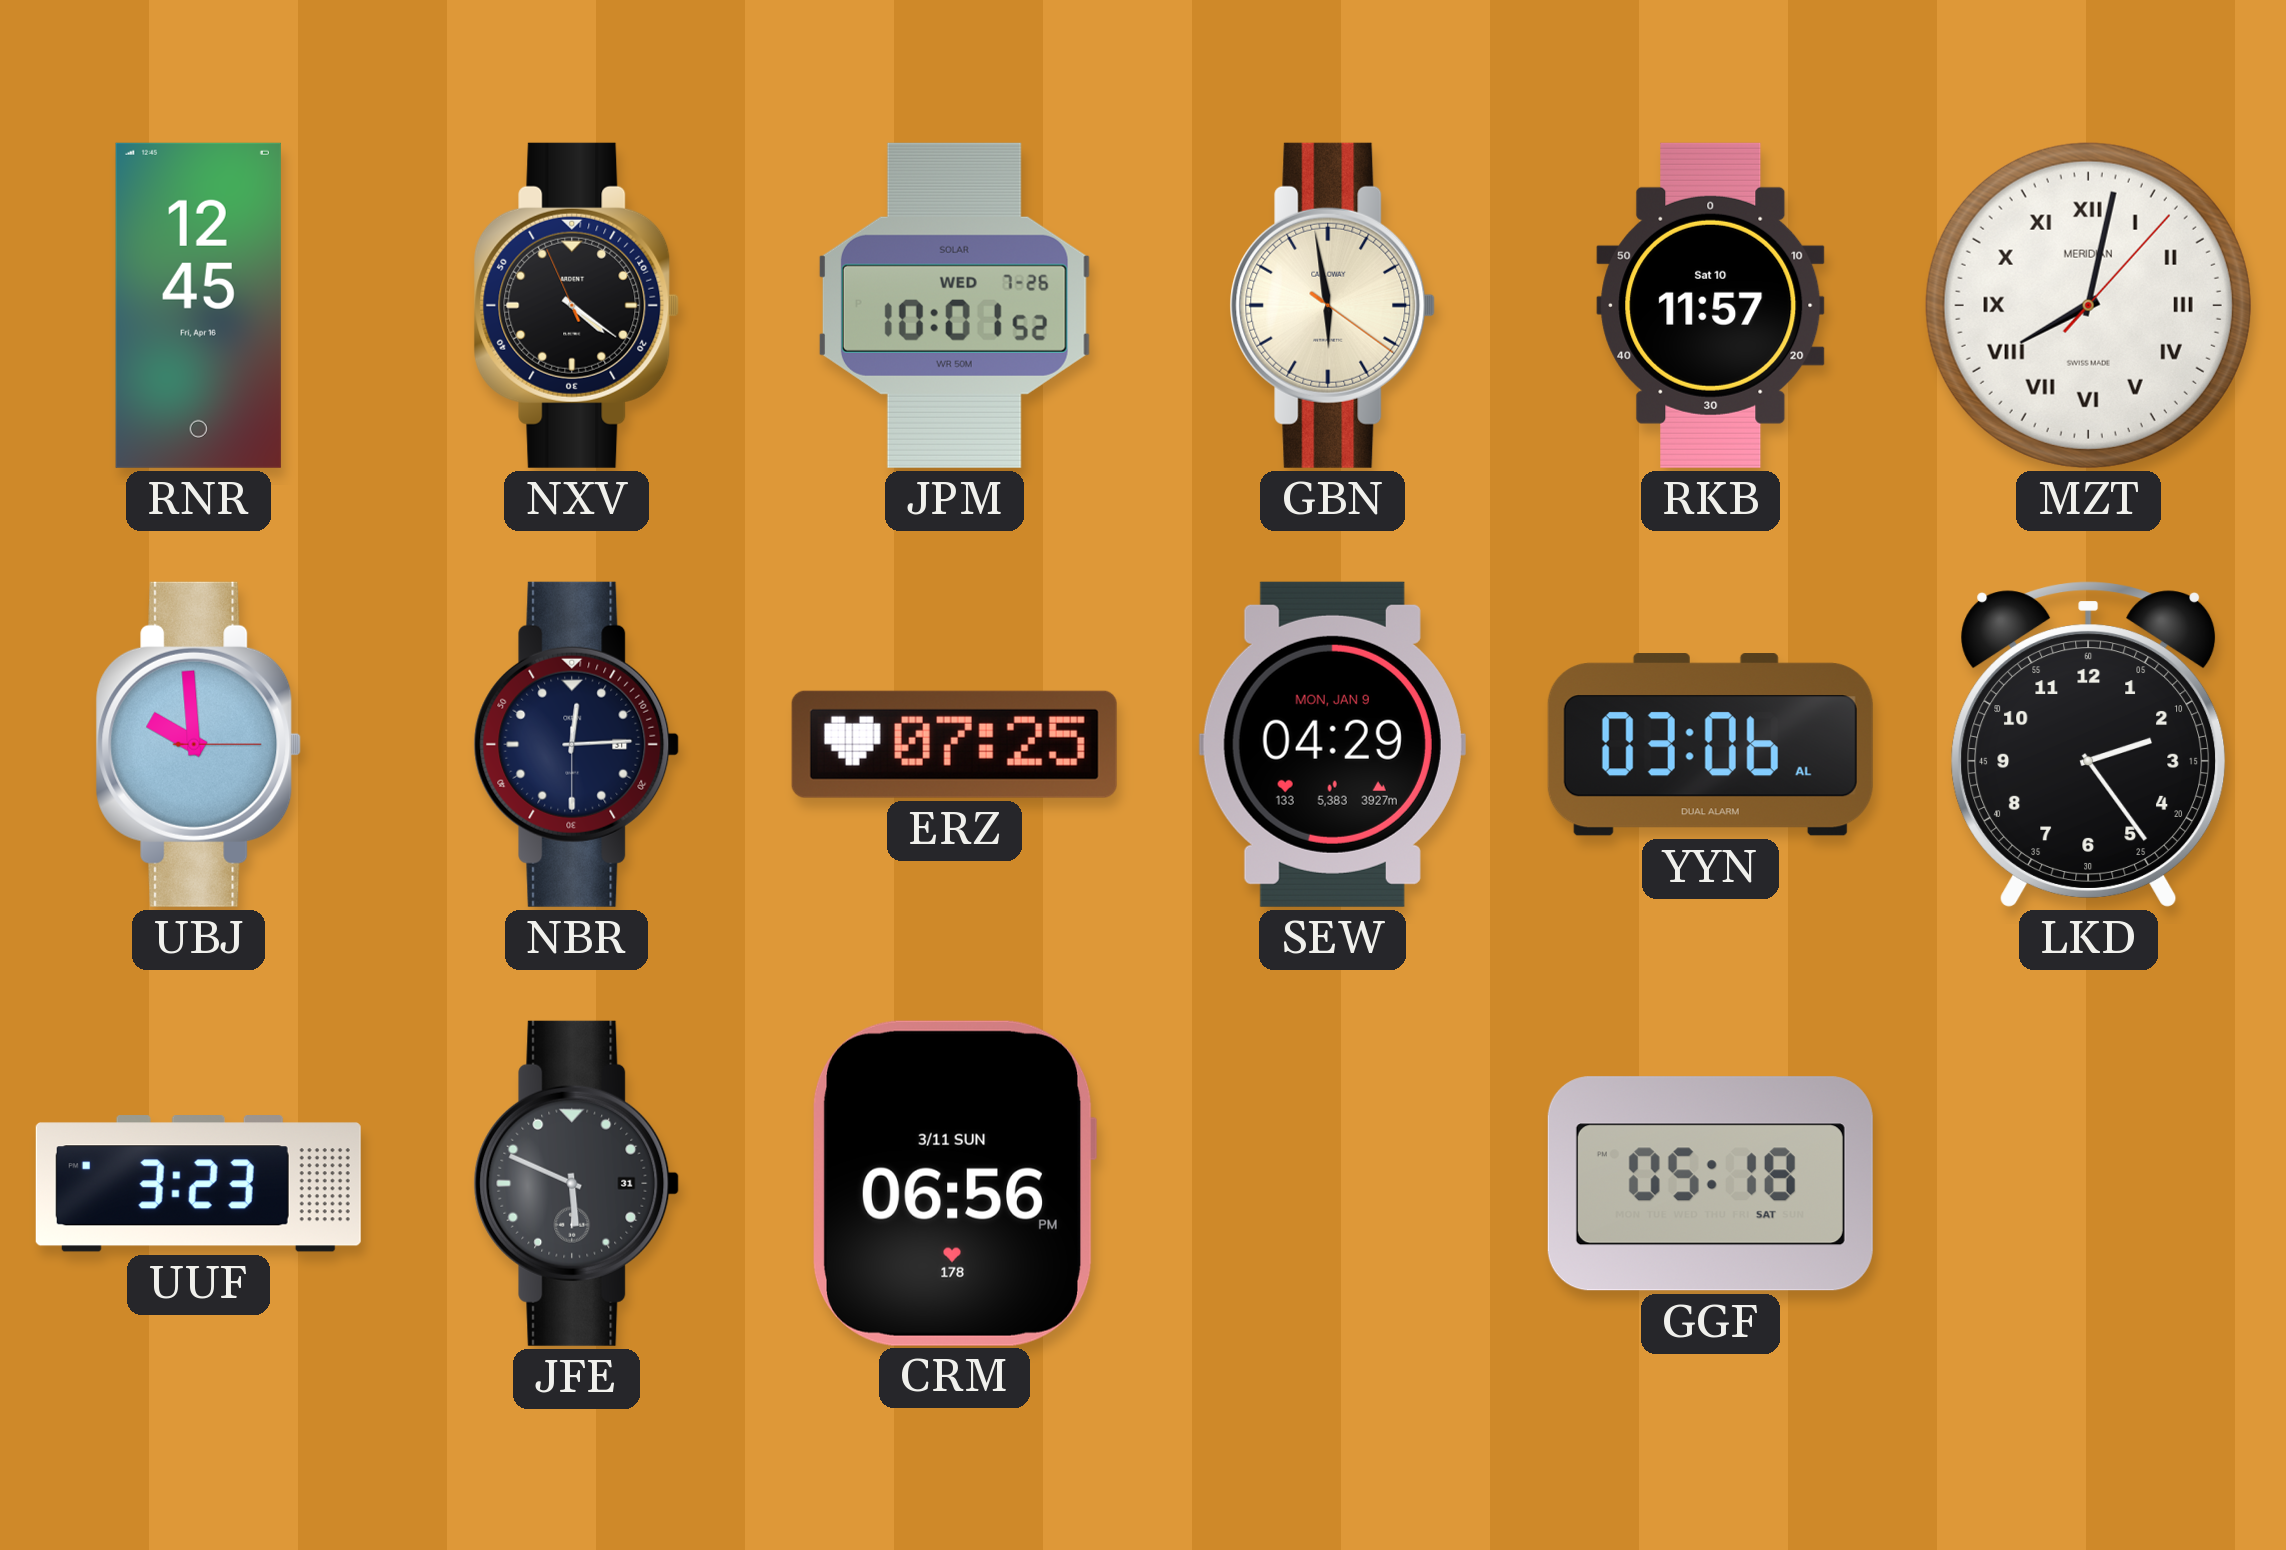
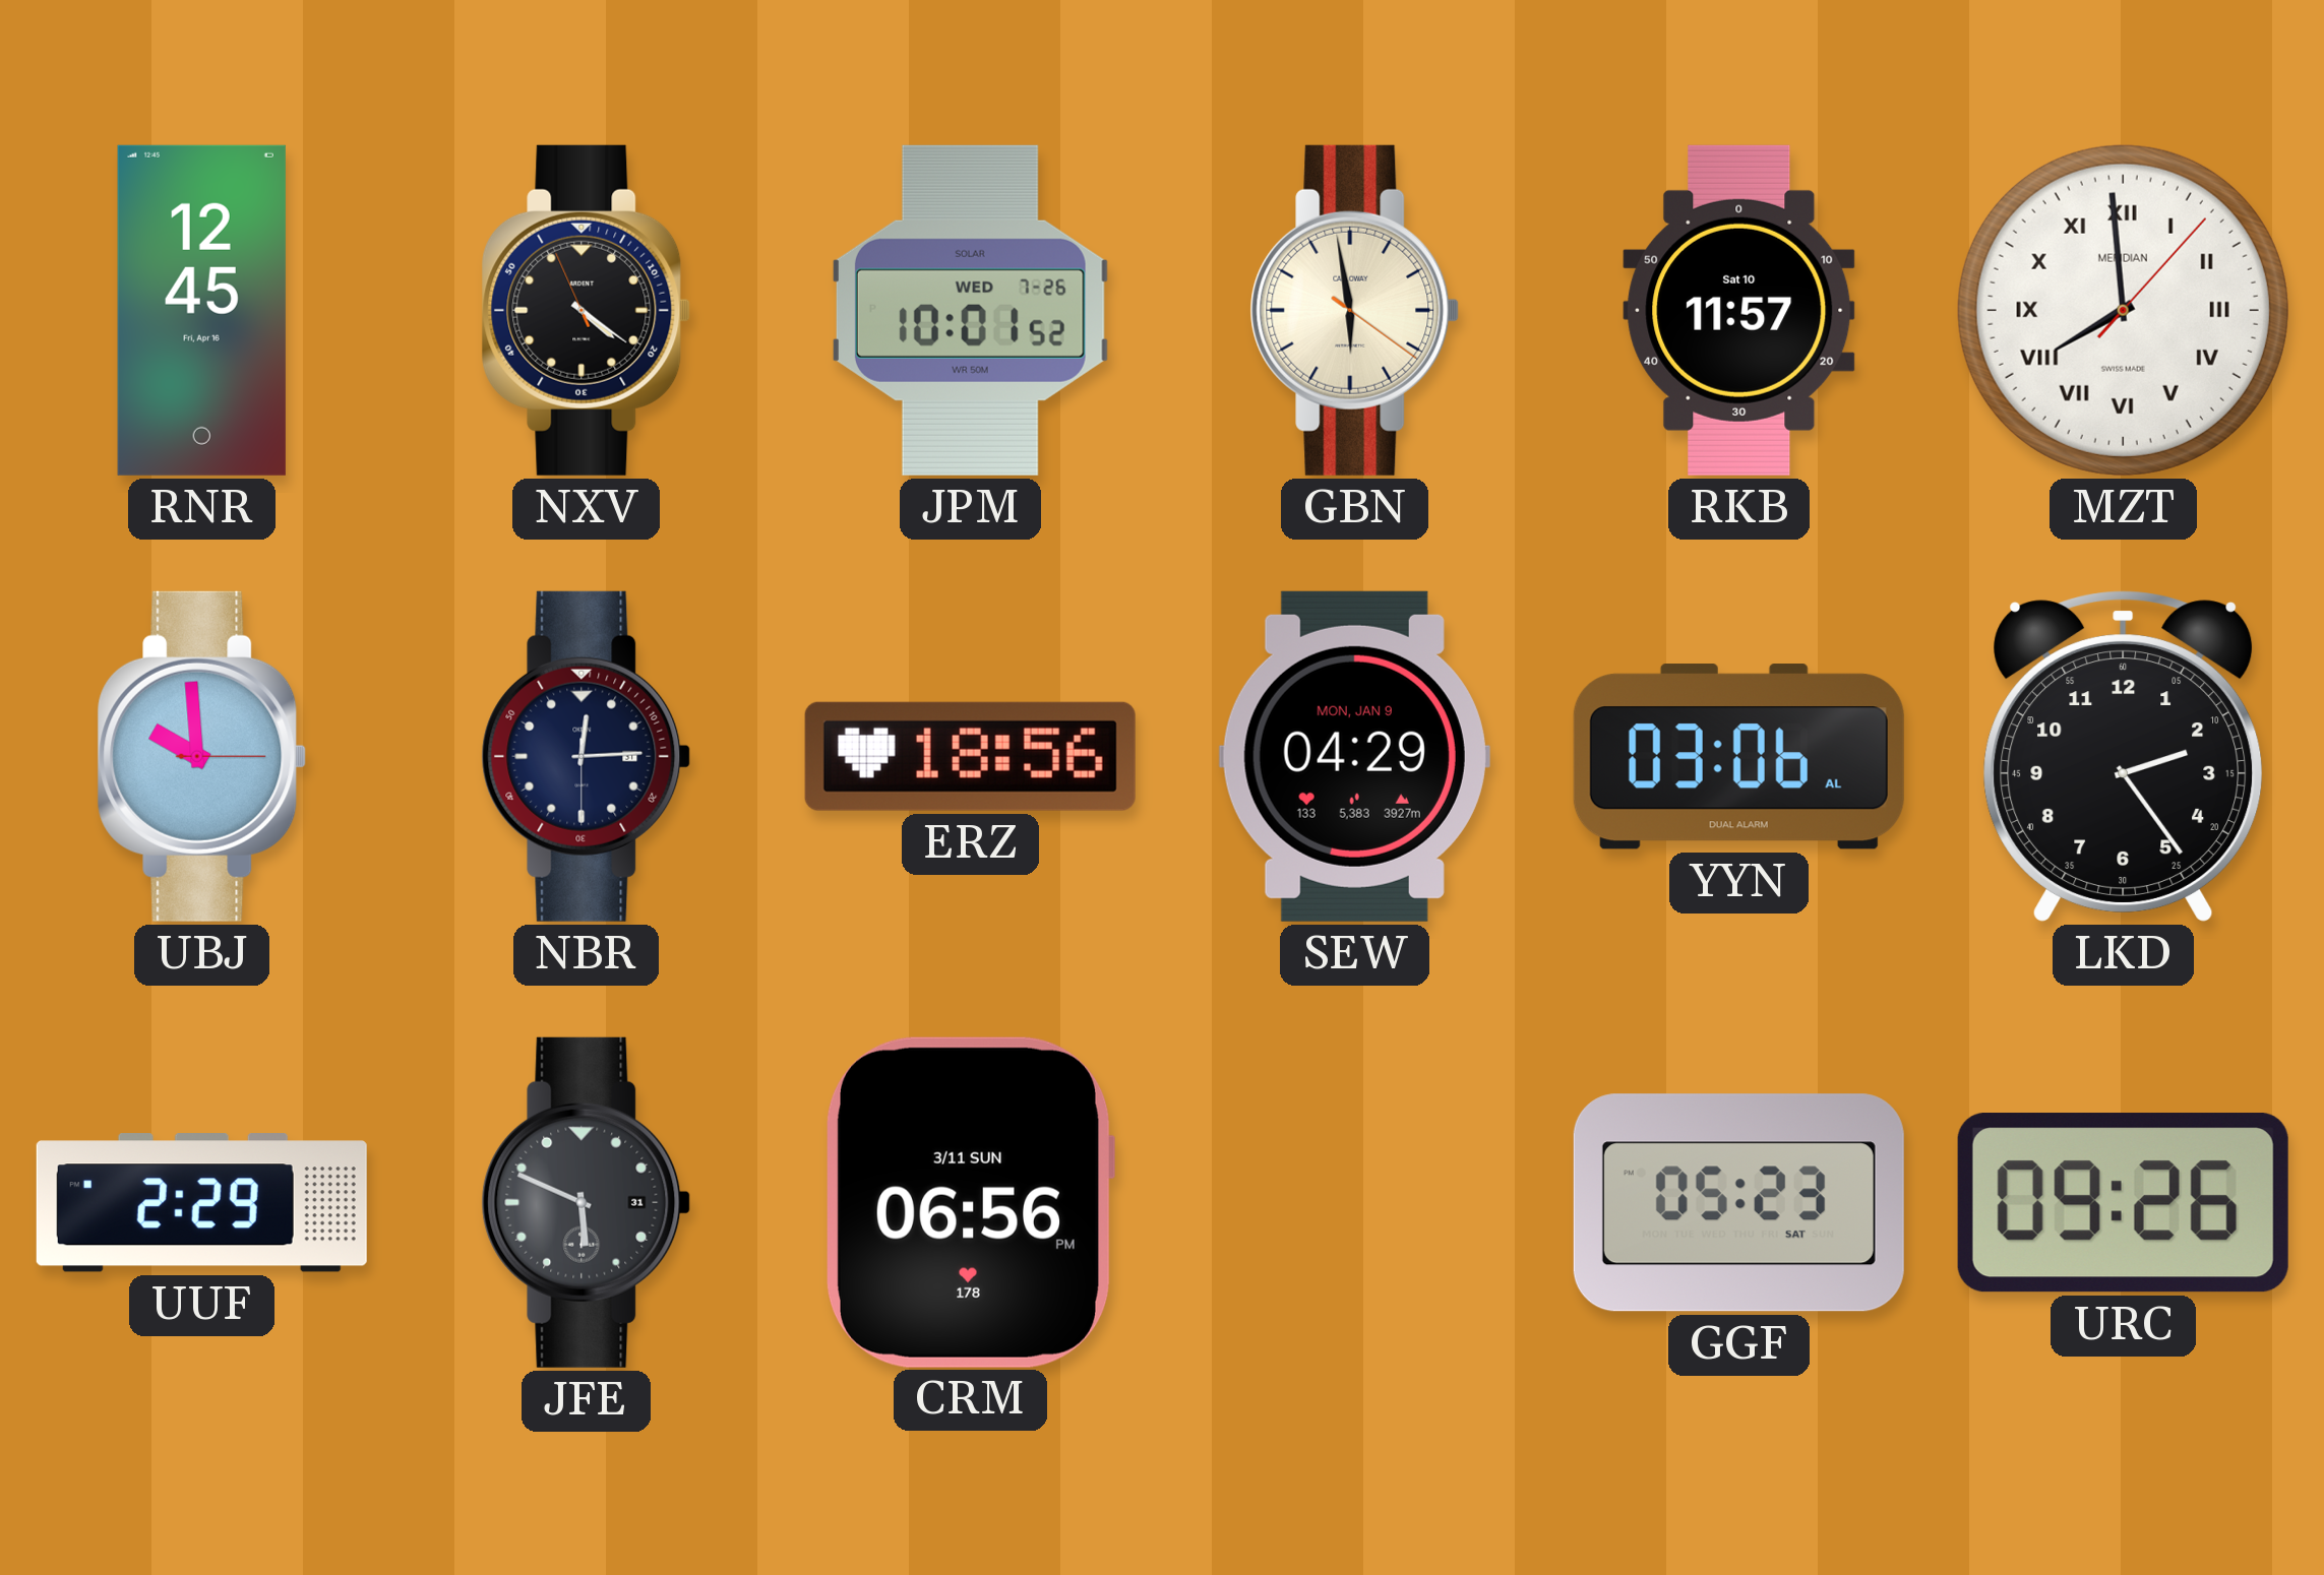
MZT: 8:02 -> 7:59
ERZ: 07:25 -> 18:56
UUF: 3:23 -> 2:29
GGF: 05:18 -> 05:23
URC: none -> 09:26
